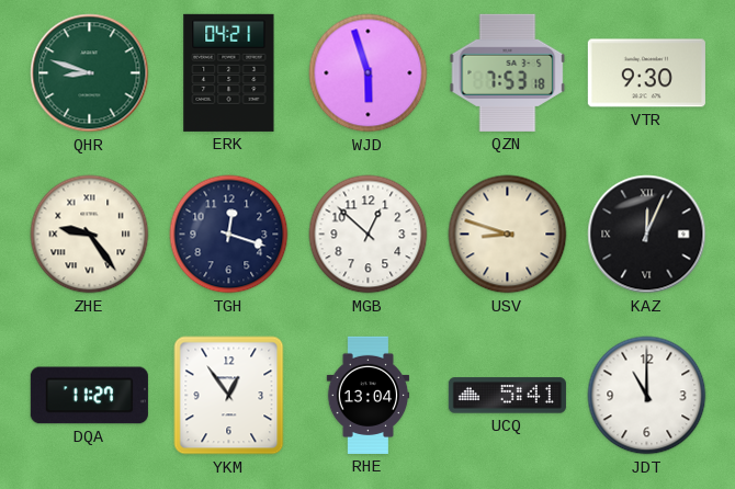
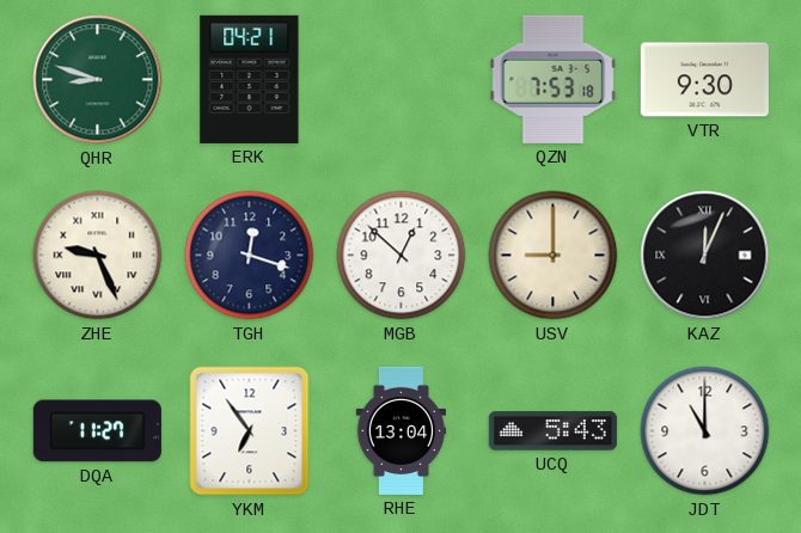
WJD: 5:57 -> none
ZHE: 9:24 -> 9:26
USV: 8:48 -> 9:00
YKM: 12:54 -> 6:54
UCQ: 5:41 -> 5:43
